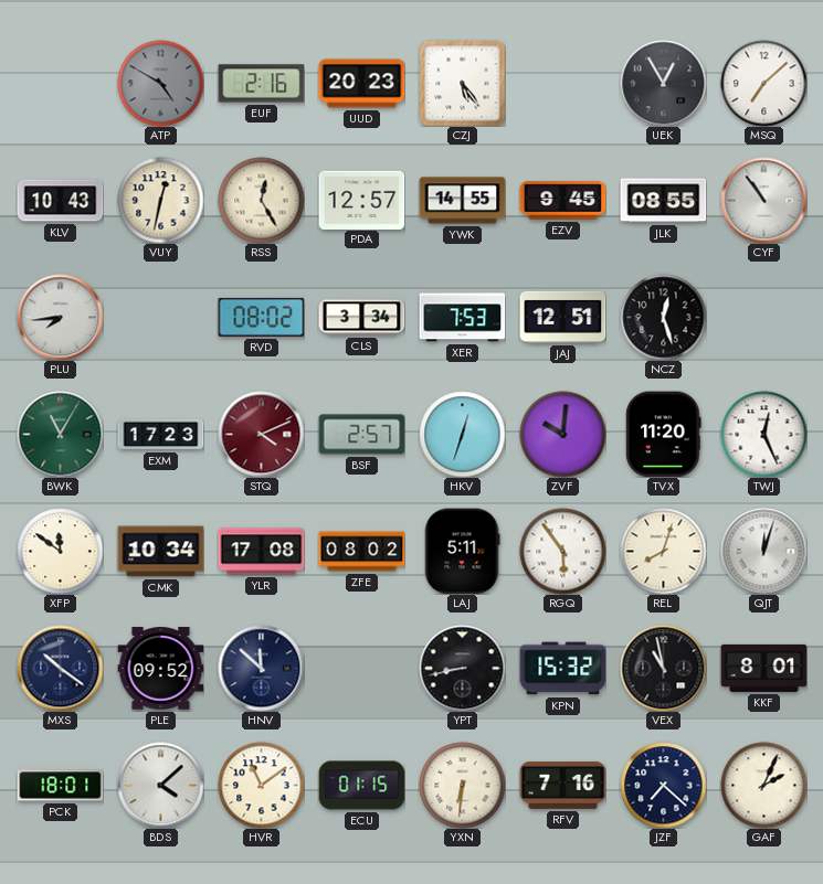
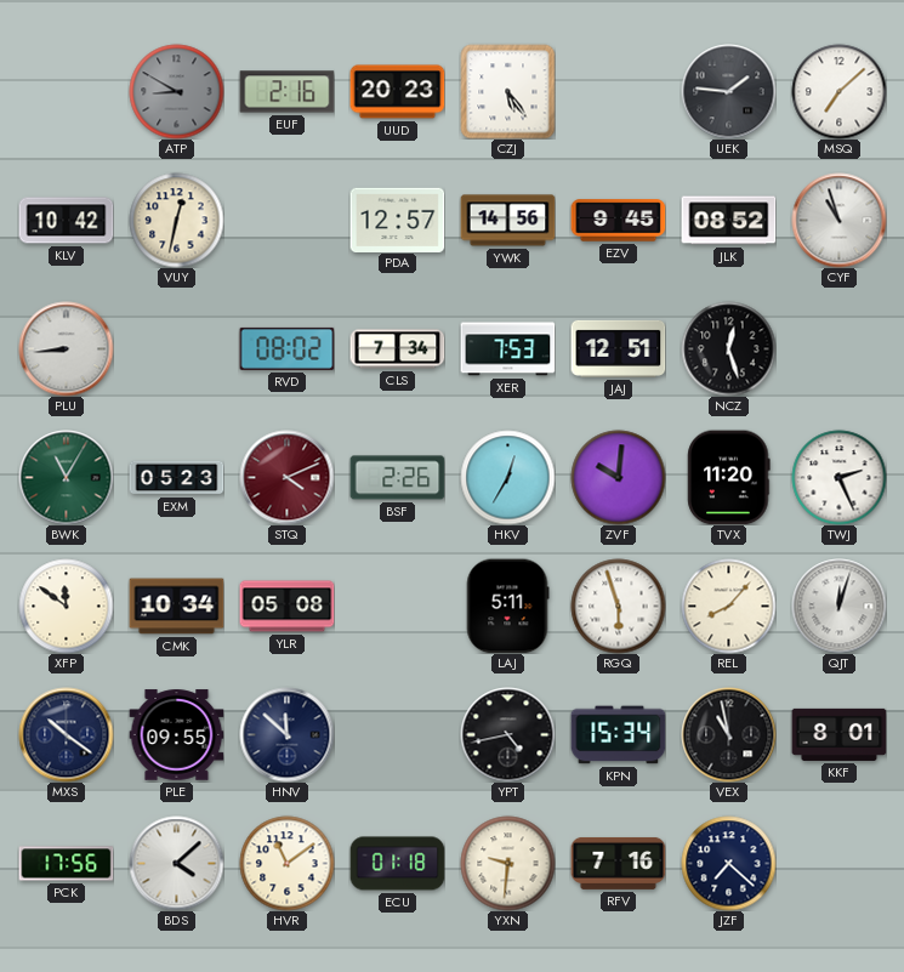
ATP: 4:50 -> 8:50
UEK: 12:55 -> 1:46
KLV: 10:43 -> 10:42
RSS: 12:25 -> none
YWK: 14:55 -> 14:56
JLK: 08:55 -> 08:52
CYF: 10:54 -> 10:57
PLU: 7:44 -> 8:44
CLS: 3:34 -> 7:34
EXM: 17:23 -> 05:23
BSF: 2:57 -> 2:26
HKV: 12:33 -> 12:35
TWJ: 12:26 -> 2:26
YLR: 17:08 -> 05:08
ZFE: 08:02 -> none
RGQ: 5:54 -> 5:57
REL: 8:03 -> 8:07
PLE: 09:52 -> 09:55
YPT: 8:43 -> 4:43
KPN: 15:32 -> 15:34
PCK: 18:01 -> 17:56
ECU: 01:15 -> 01:18
YXN: 6:31 -> 9:31
GAF: 2:04 -> none
